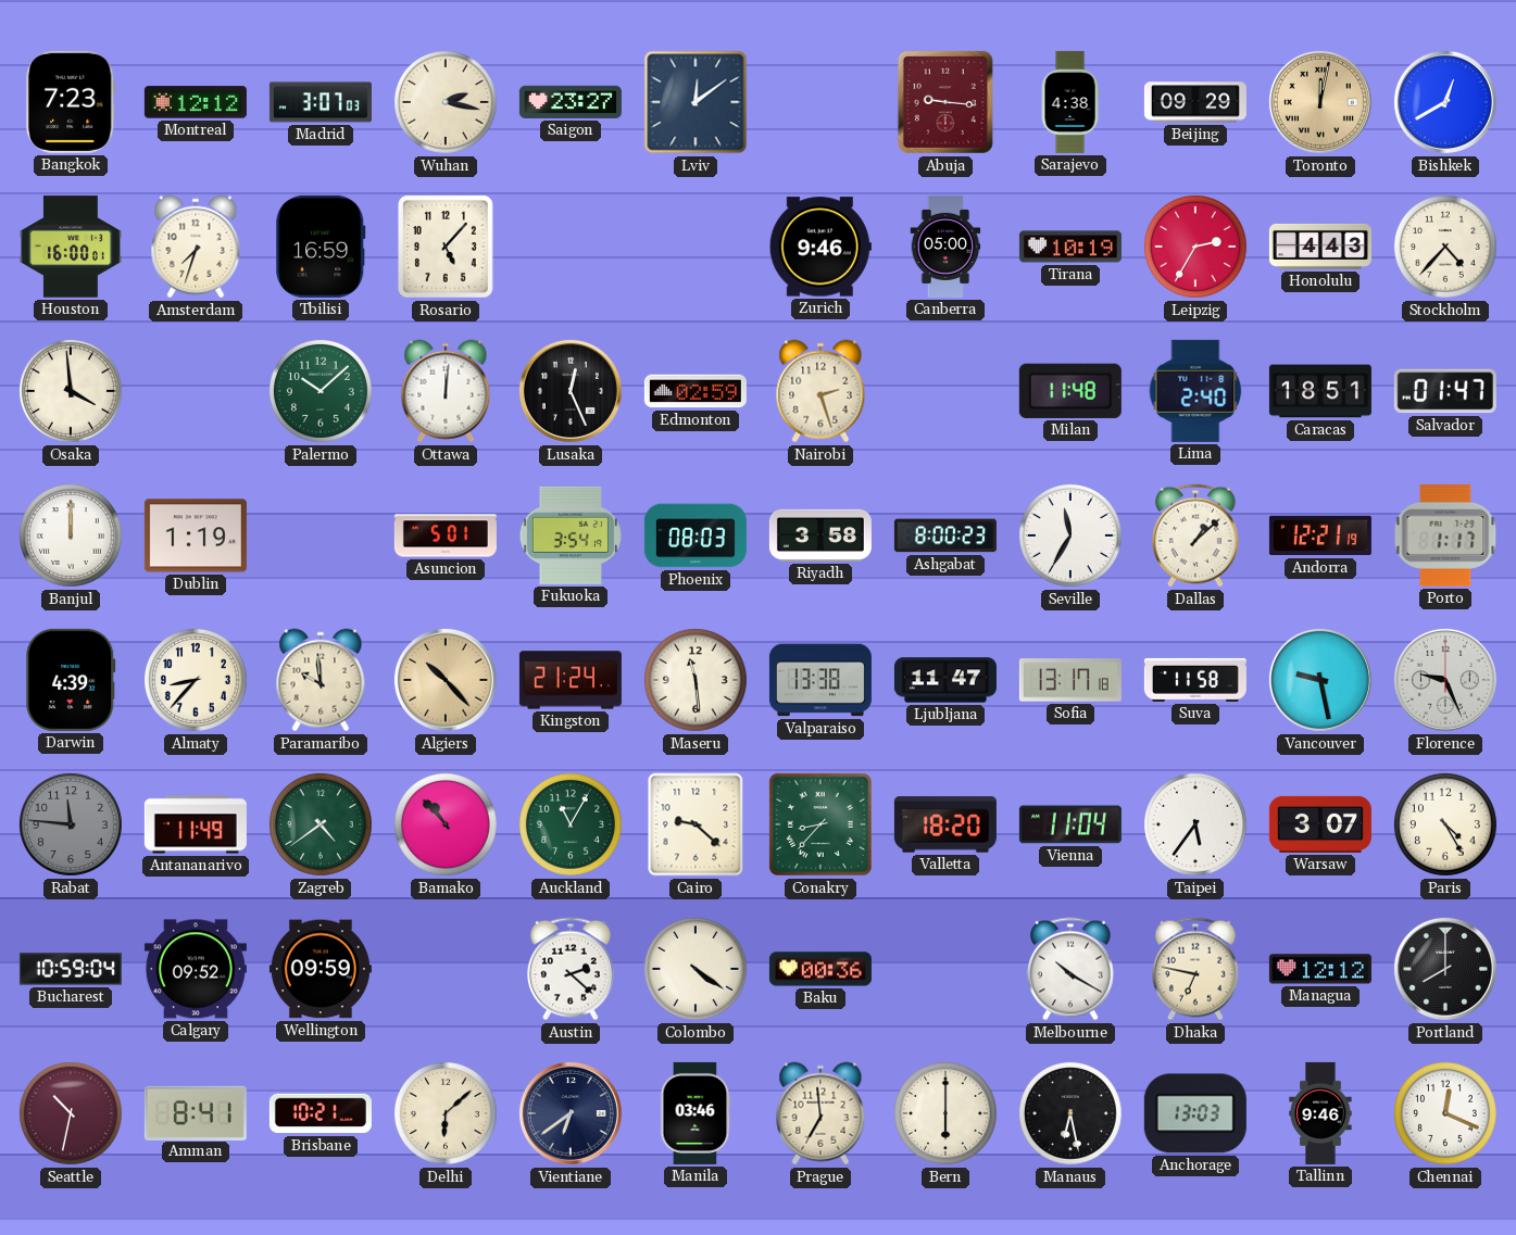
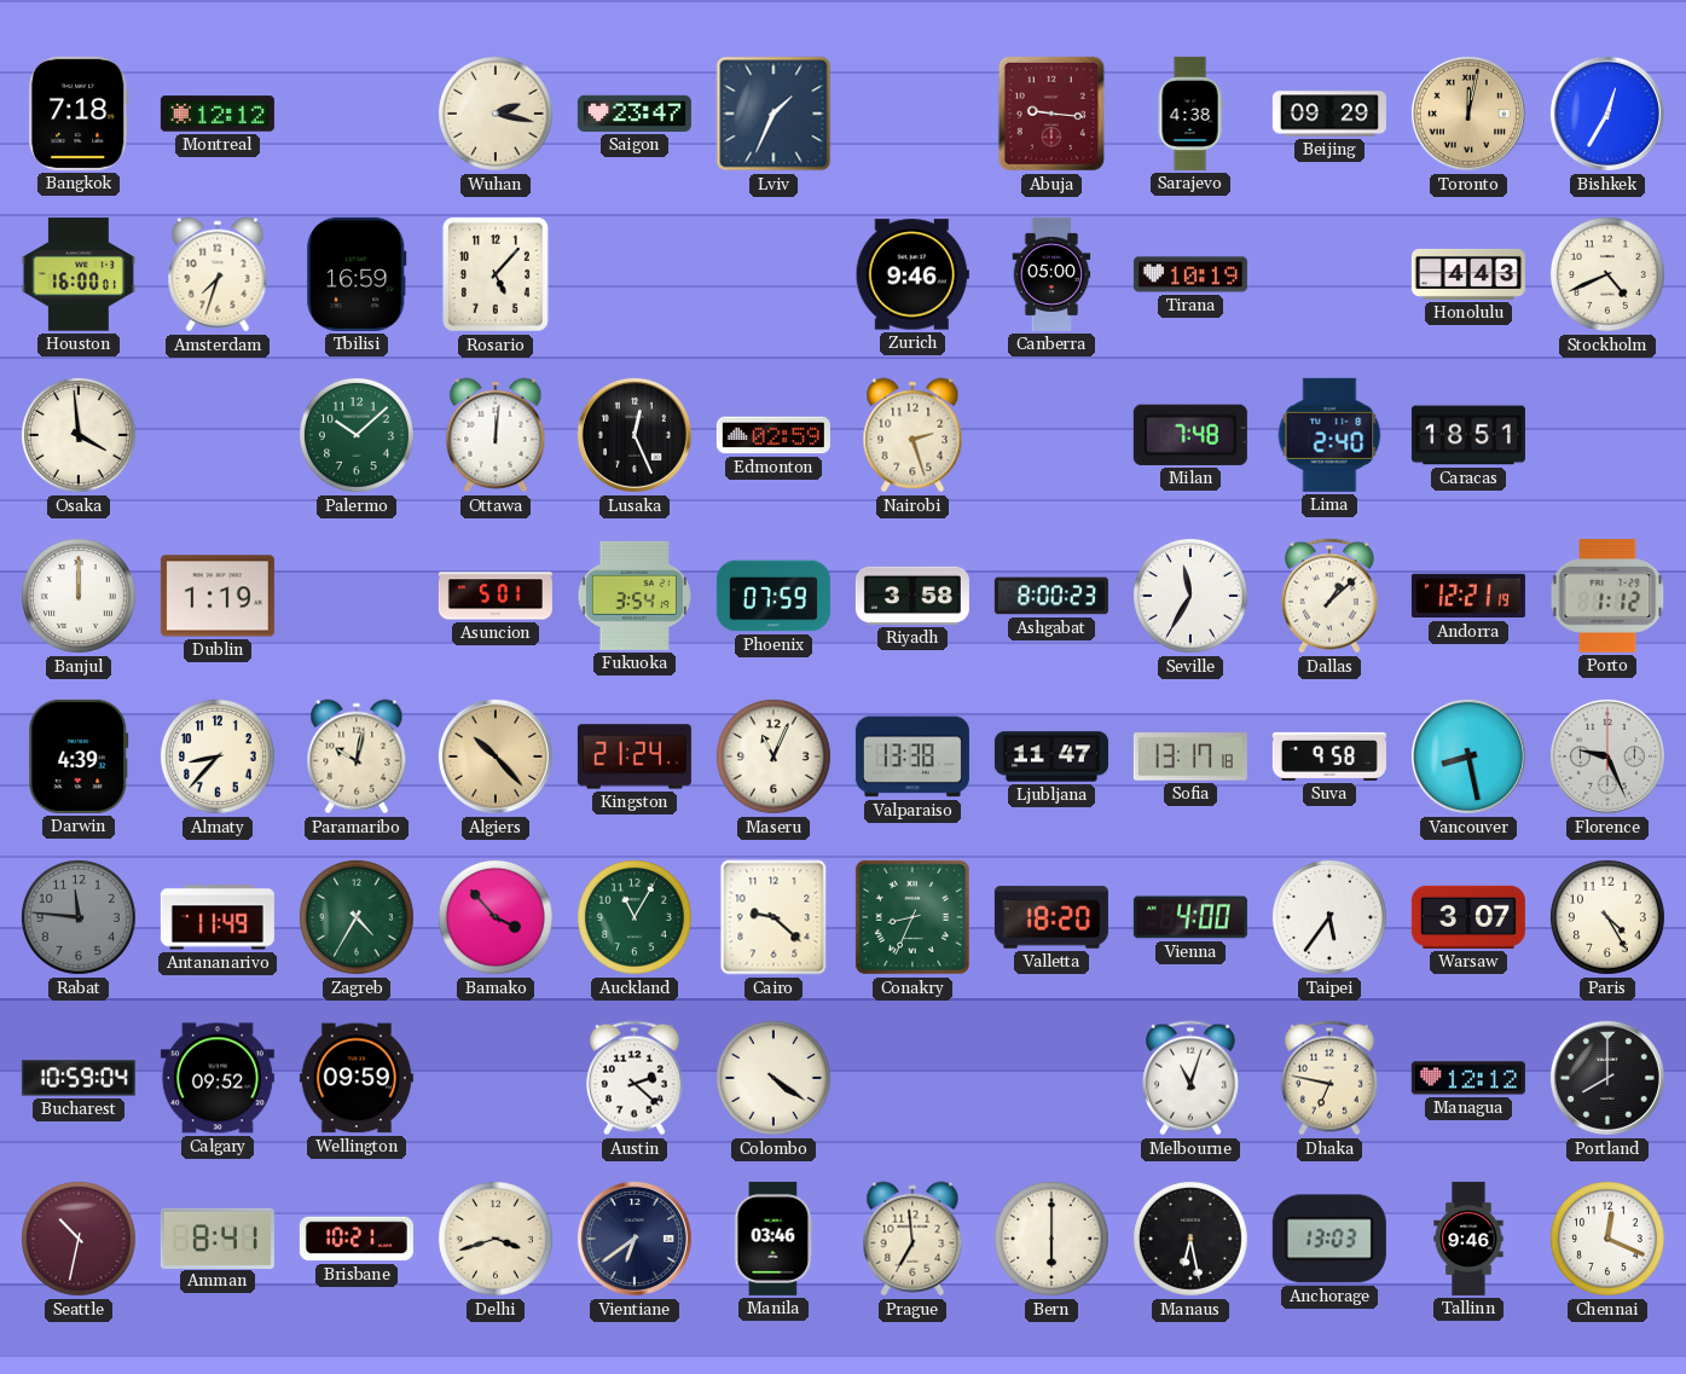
Bangkok: 7:23 -> 7:18
Madrid: 3:07 -> none
Saigon: 23:27 -> 23:47
Lviv: 12:09 -> 1:34
Bishkek: 12:40 -> 12:35
Leipzig: 2:35 -> none
Stockholm: 4:37 -> 4:41
Milan: 11:48 -> 7:48
Salvador: 01:47 -> none
Phoenix: 08:03 -> 07:59
Porto: 1:17 -> 1:12
Paramaribo: 9:59 -> 10:02
Maseru: 11:29 -> 11:04
Suva: 11:58 -> 9:58
Vancouver: 9:28 -> 8:28
Zagreb: 4:39 -> 4:35
Bamako: 10:53 -> 3:53
Conakry: 8:37 -> 8:34
Vienna: 11:04 -> 4:00
Baku: 00:36 -> none
Melbourne: 10:20 -> 11:03
Delhi: 6:08 -> 3:42
